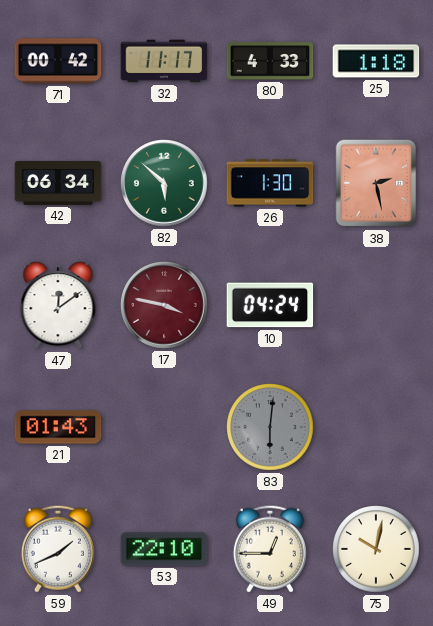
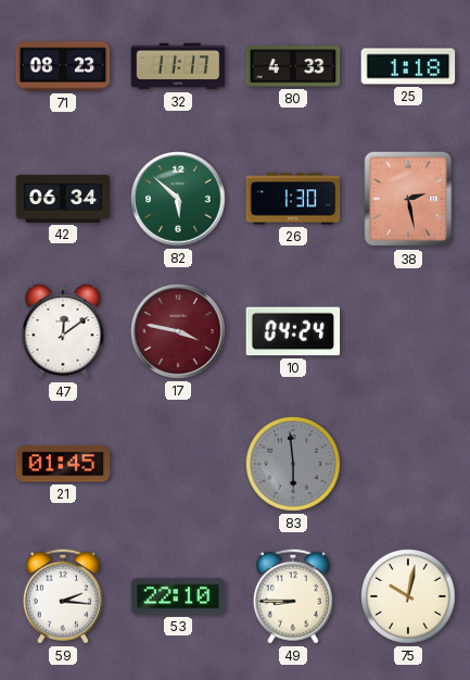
71: 00:42 -> 08:23
21: 01:43 -> 01:45
83: 6:01 -> 5:59
59: 1:41 -> 2:16
49: 12:45 -> 8:45
